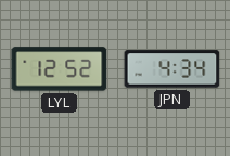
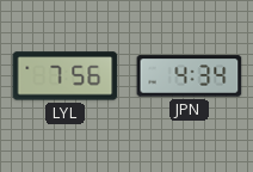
LYL: 12:52 -> 7:56
